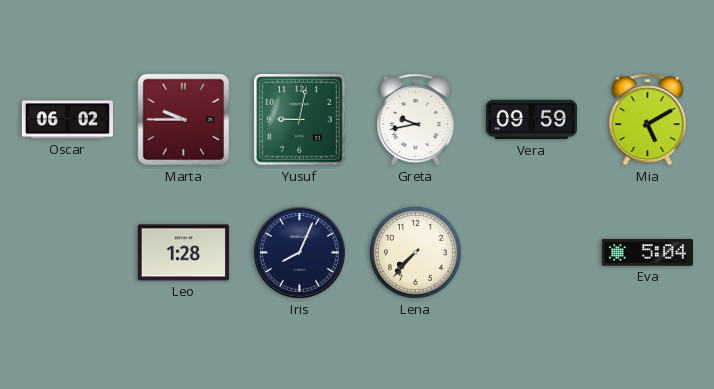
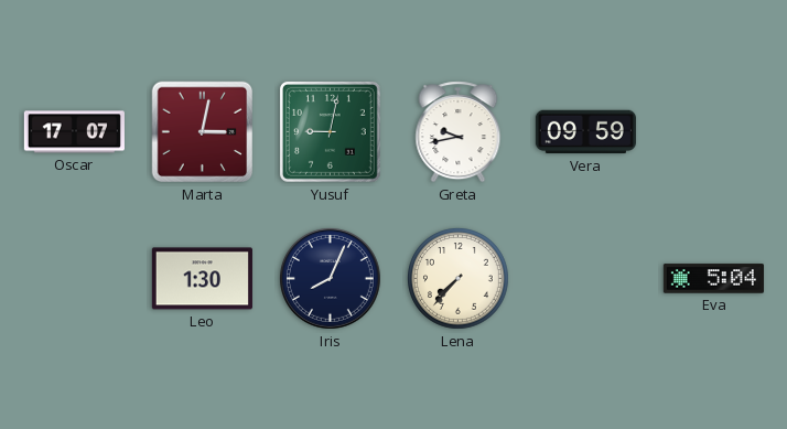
Oscar: 06:02 -> 17:07
Marta: 9:45 -> 3:02
Mia: 5:10 -> none
Leo: 1:28 -> 1:30
